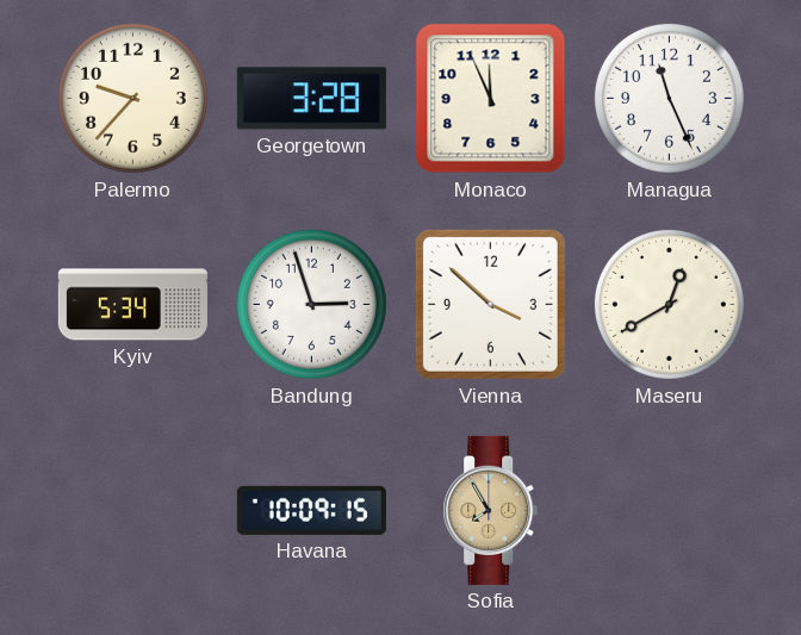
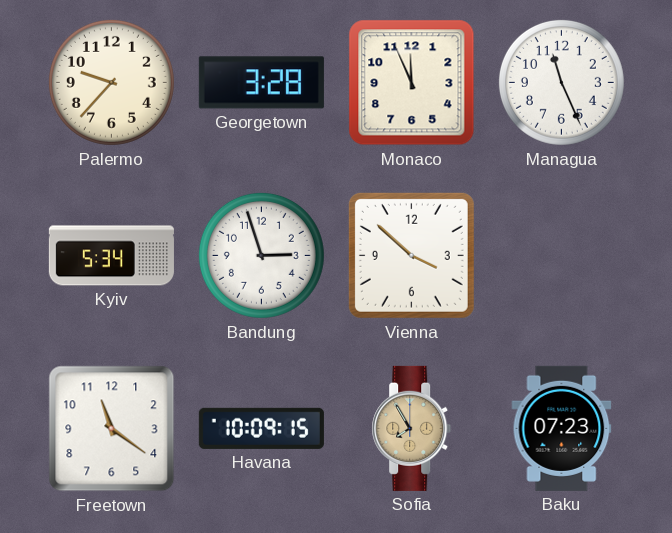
Maseru: 12:40 -> none
Freetown: none -> 11:21
Baku: none -> 07:23
